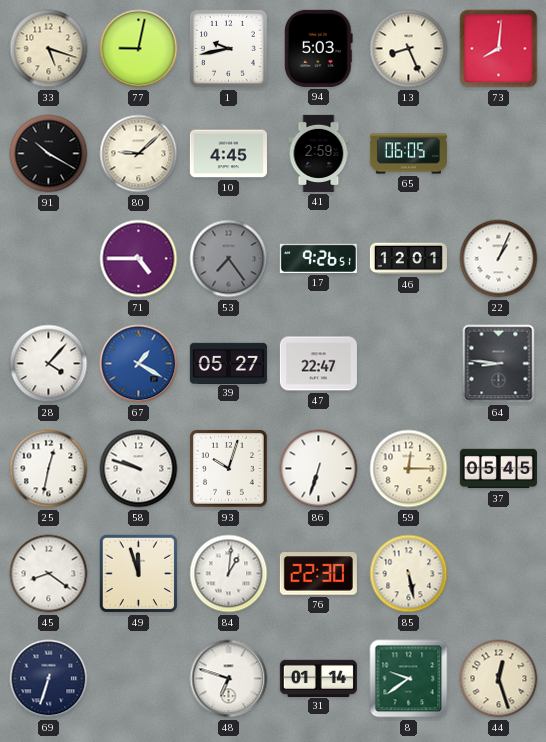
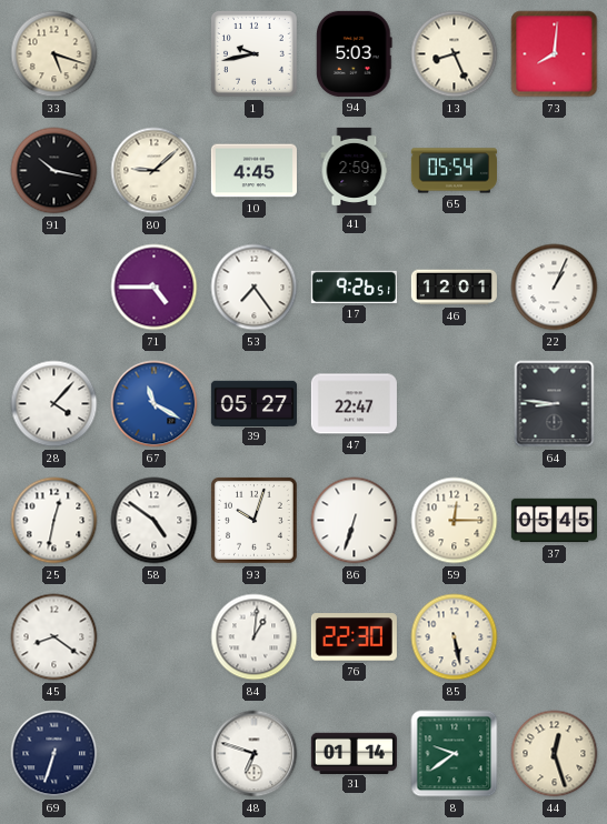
77: 9:02 -> none
91: 10:20 -> 10:17
65: 06:05 -> 05:54
53 dial: grey -> white
67: 1:20 -> 11:20
58: 9:48 -> 4:51
49: 11:57 -> none
